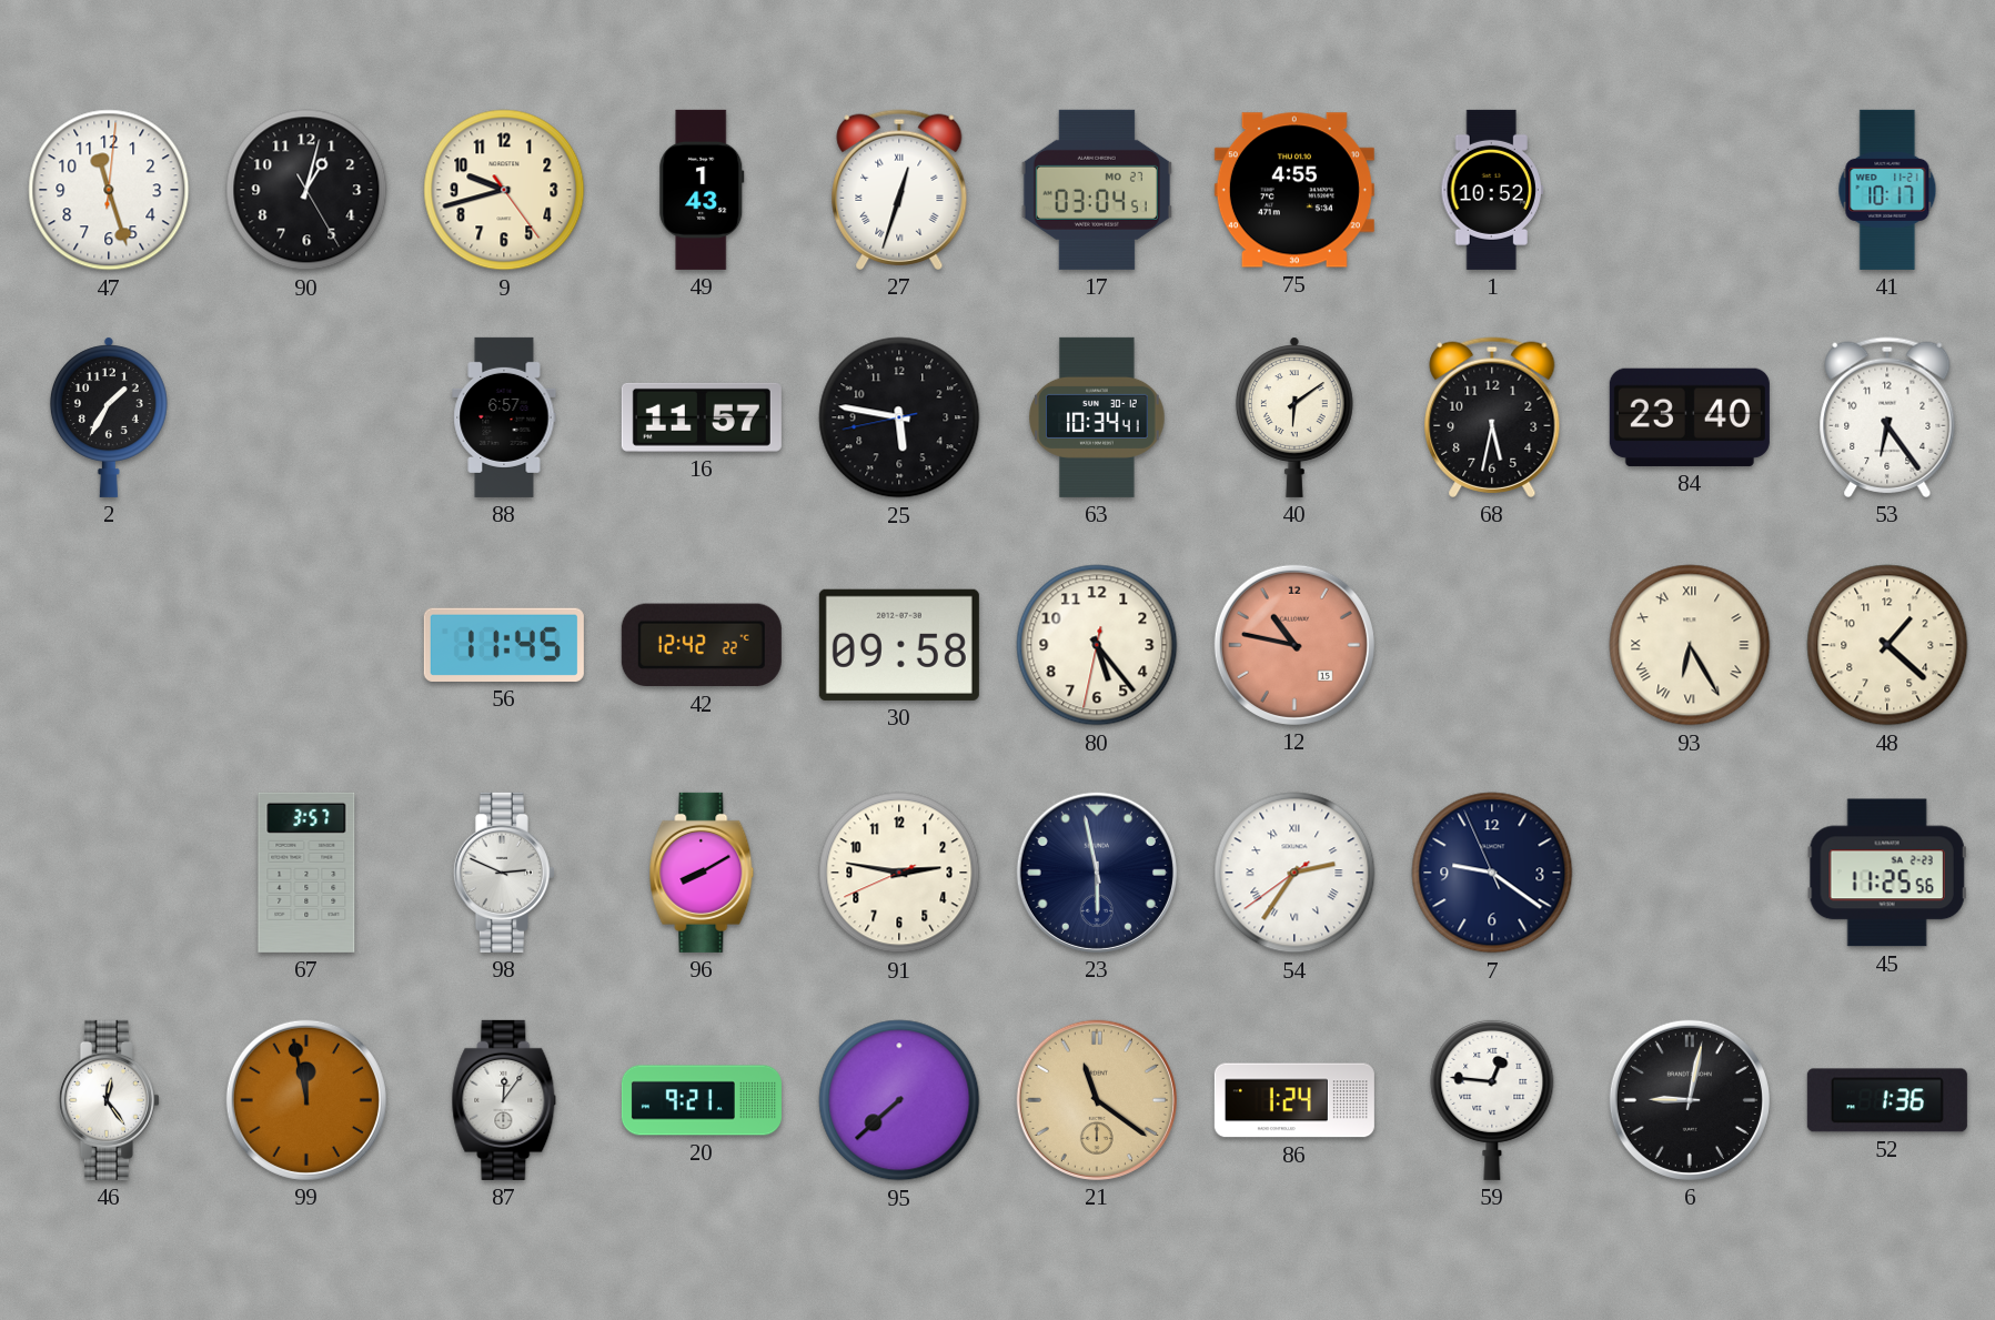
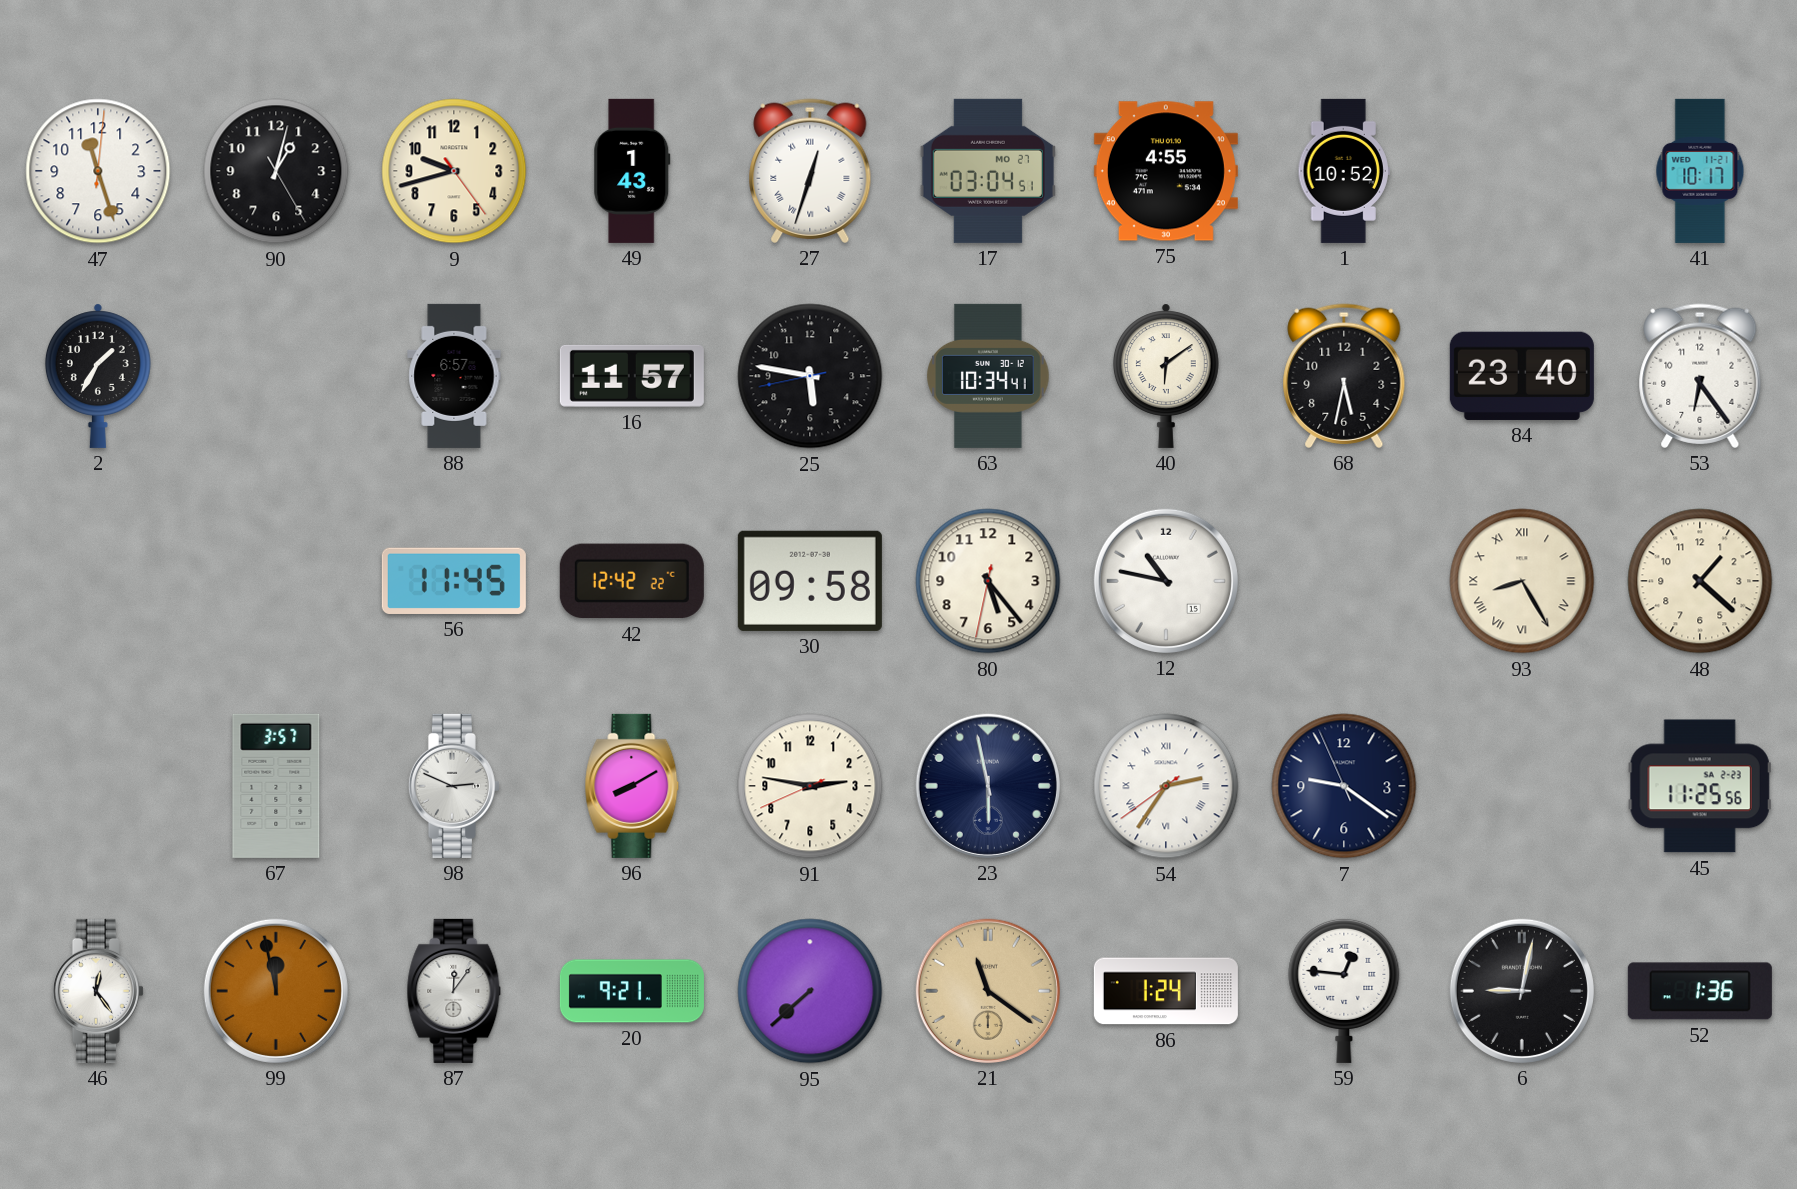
12 dial: salmon -> white
93: 6:25 -> 8:25
